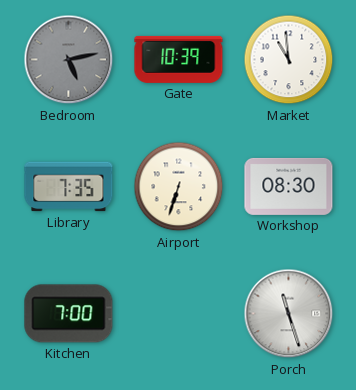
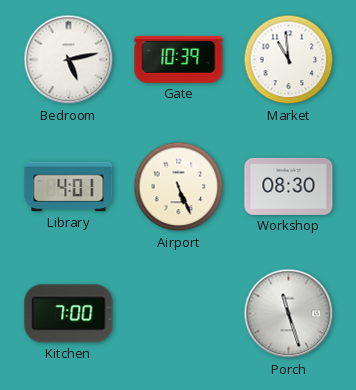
Bedroom dial: grey -> white
Library: 7:35 -> 4:01
Airport: 6:33 -> 5:26
